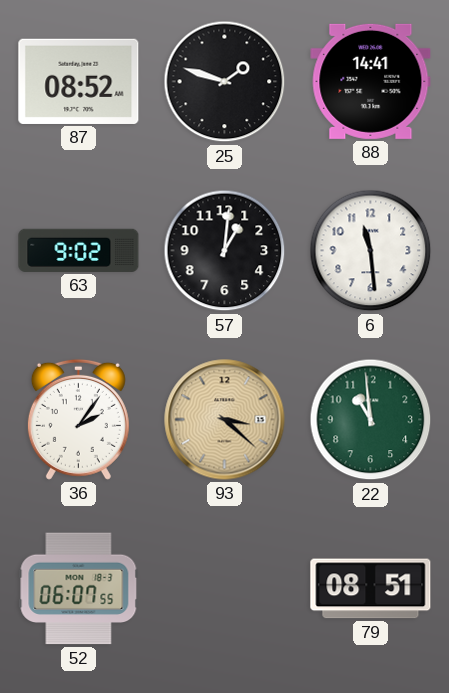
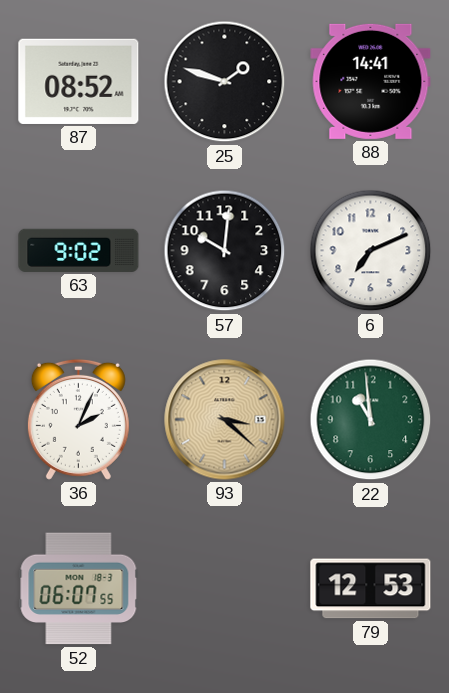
57: 1:01 -> 10:01
6: 11:29 -> 7:11
36: 2:06 -> 2:04
79: 08:51 -> 12:53
